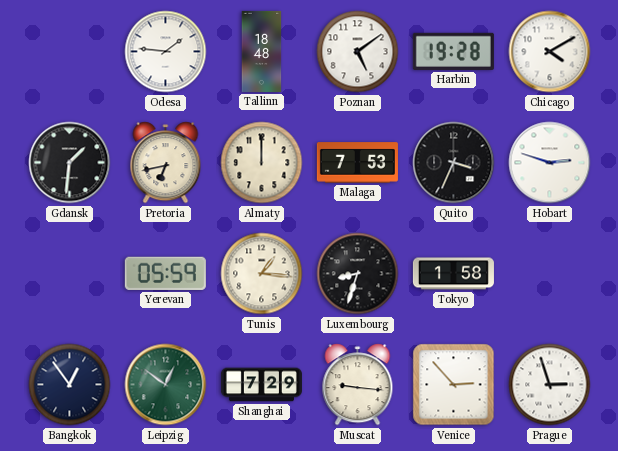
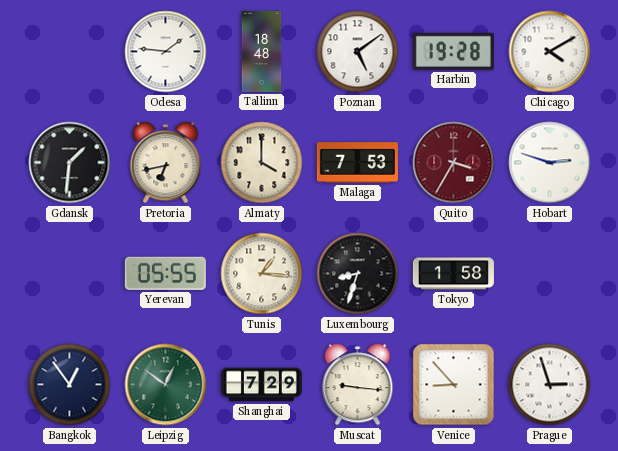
Almaty: 12:00 -> 4:00
Quito: 3:34 -> 3:35
Quito dial: black -> burgundy
Yerevan: 05:59 -> 05:55
Venice: 2:53 -> 8:53
